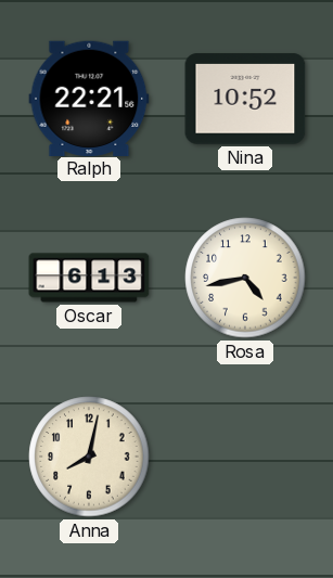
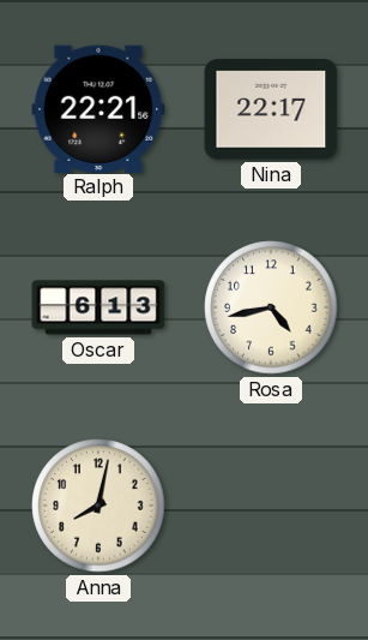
Nina: 10:52 -> 22:17
